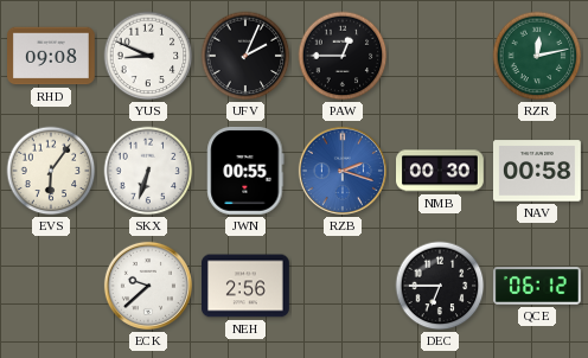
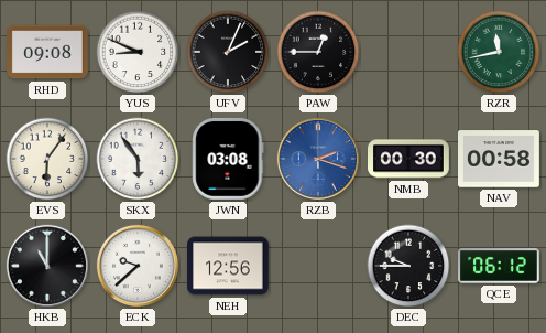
RZR: 12:13 -> 11:43
SKX: 6:33 -> 5:54
JWN: 00:55 -> 03:08
HKB: none -> 11:00
NEH: 2:56 -> 12:56
DEC: 6:45 -> 9:45
